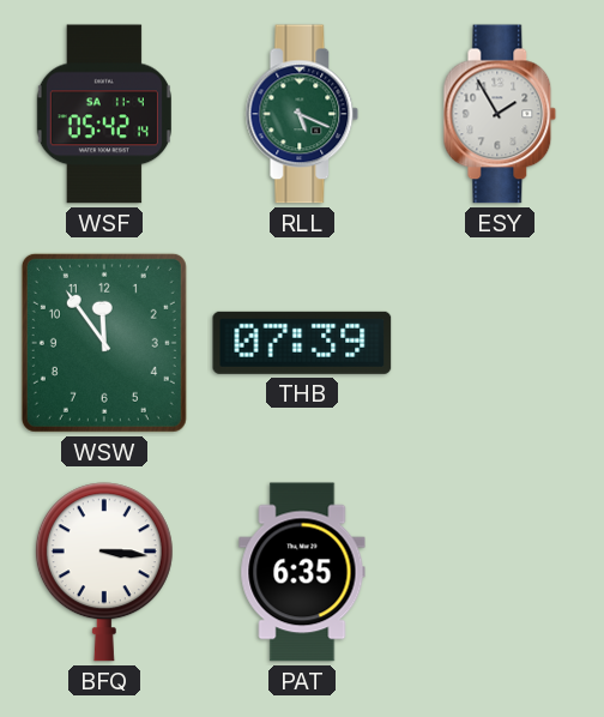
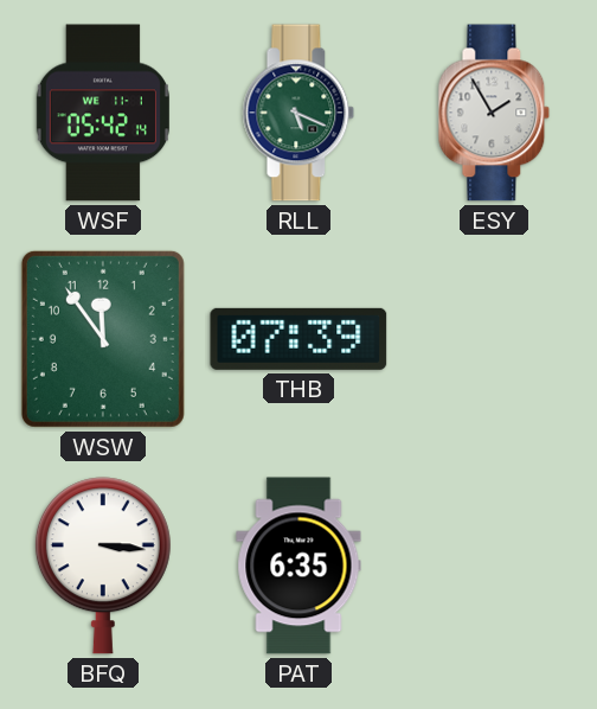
WSF date: SA 11-4 -> WE 11-1
